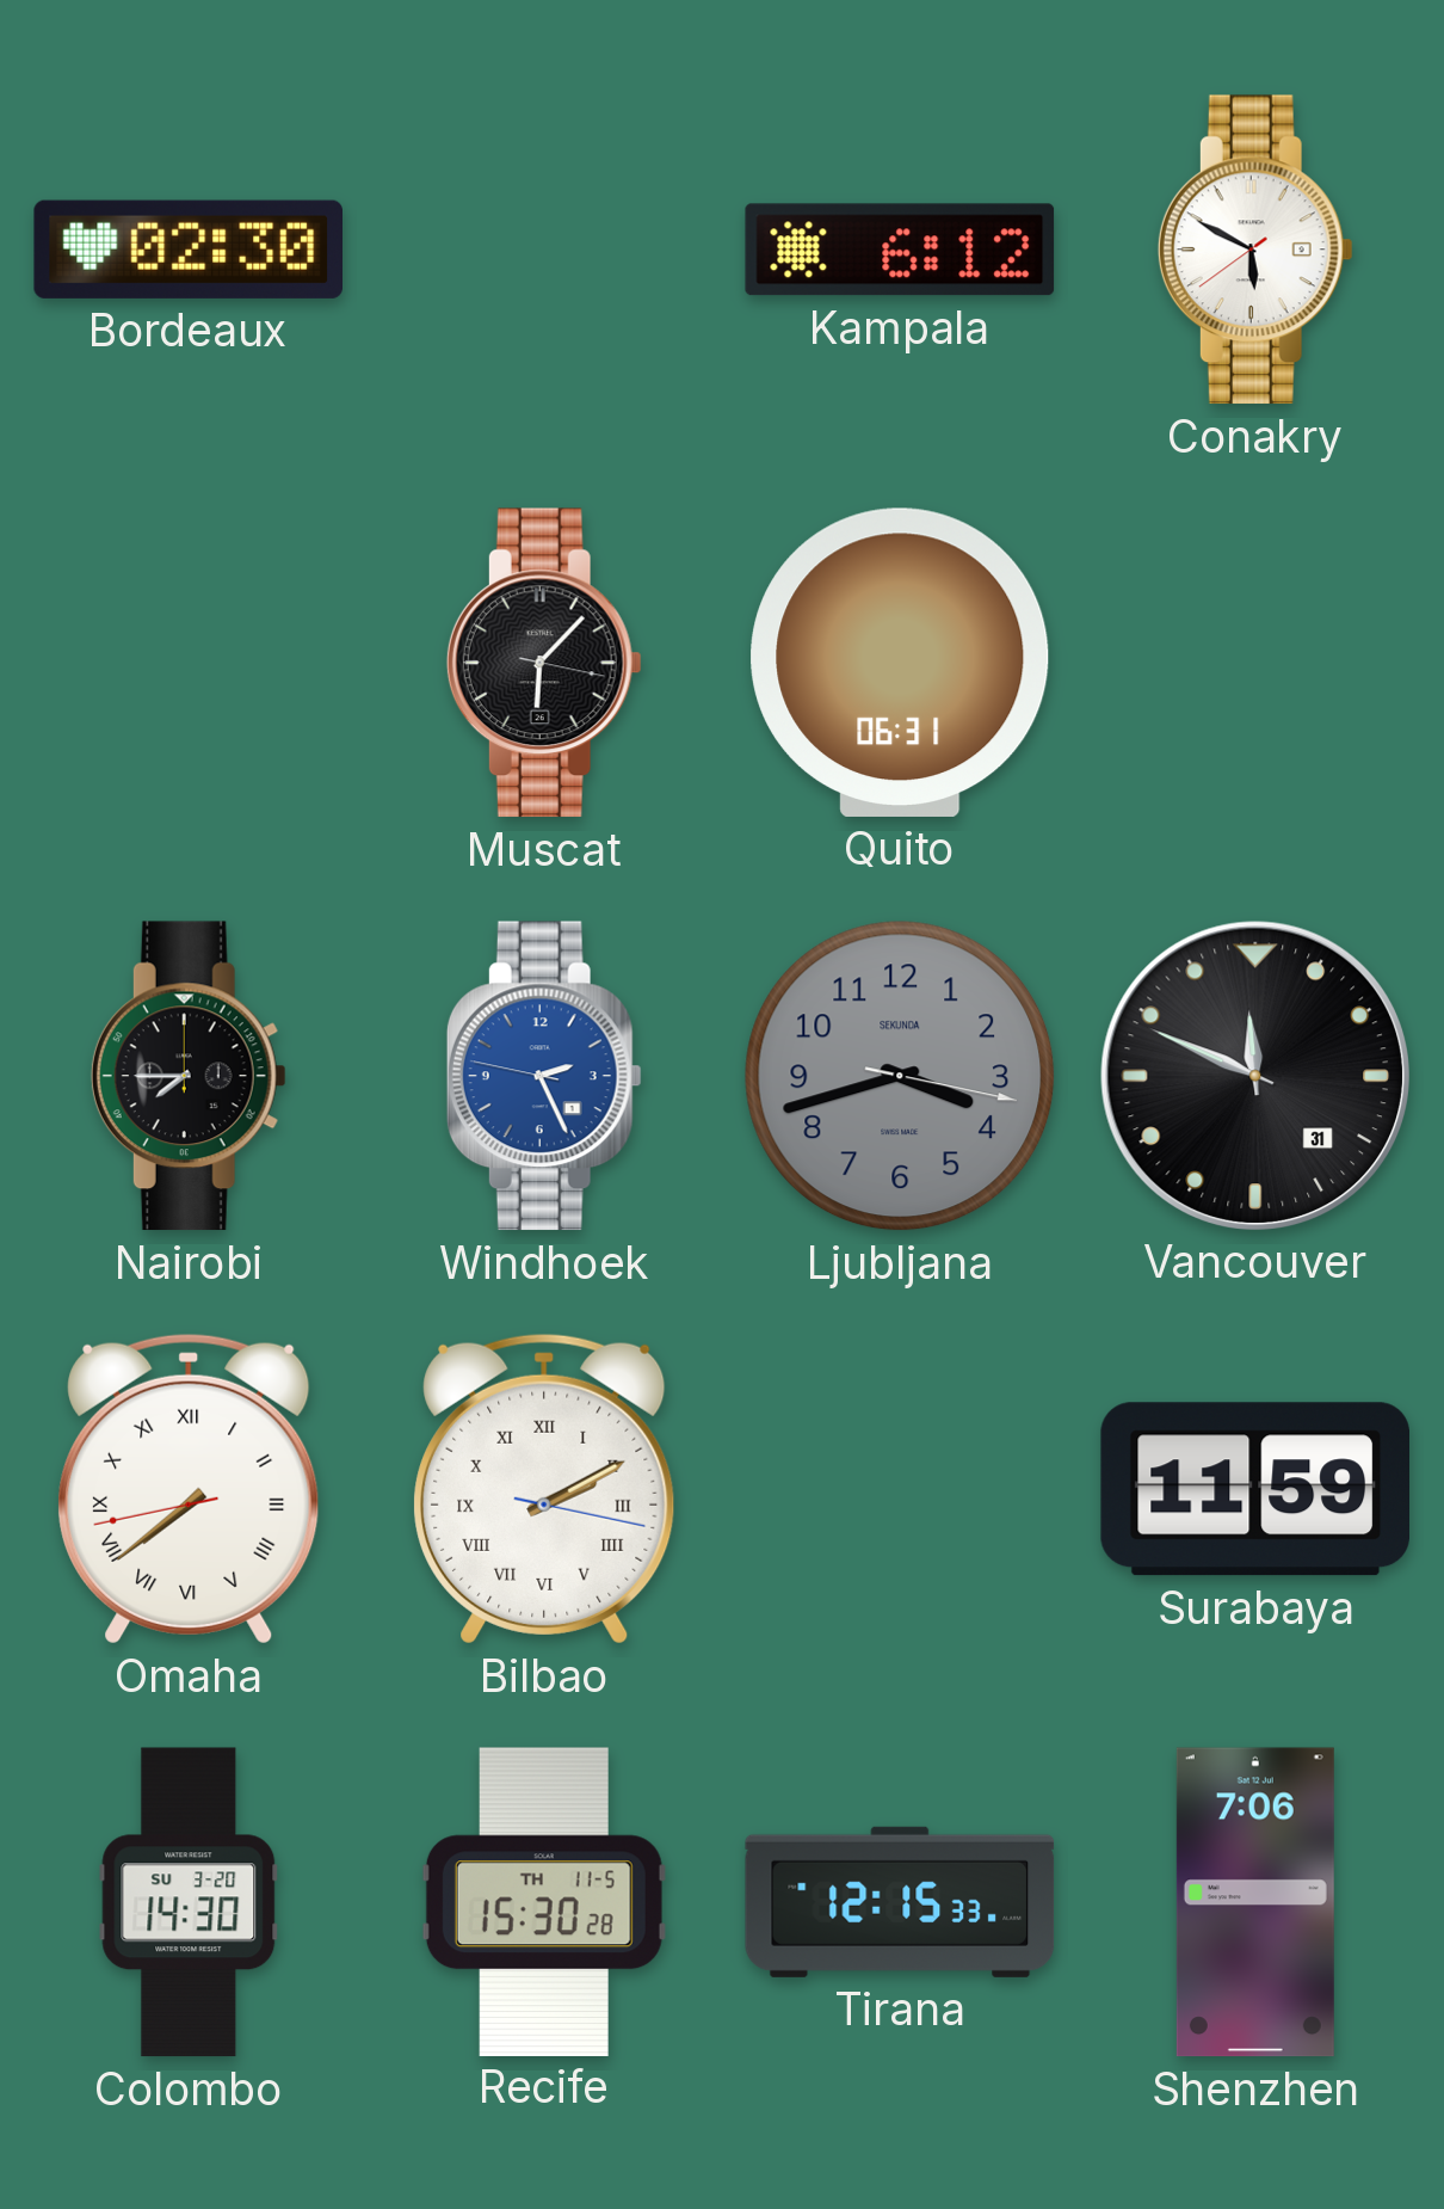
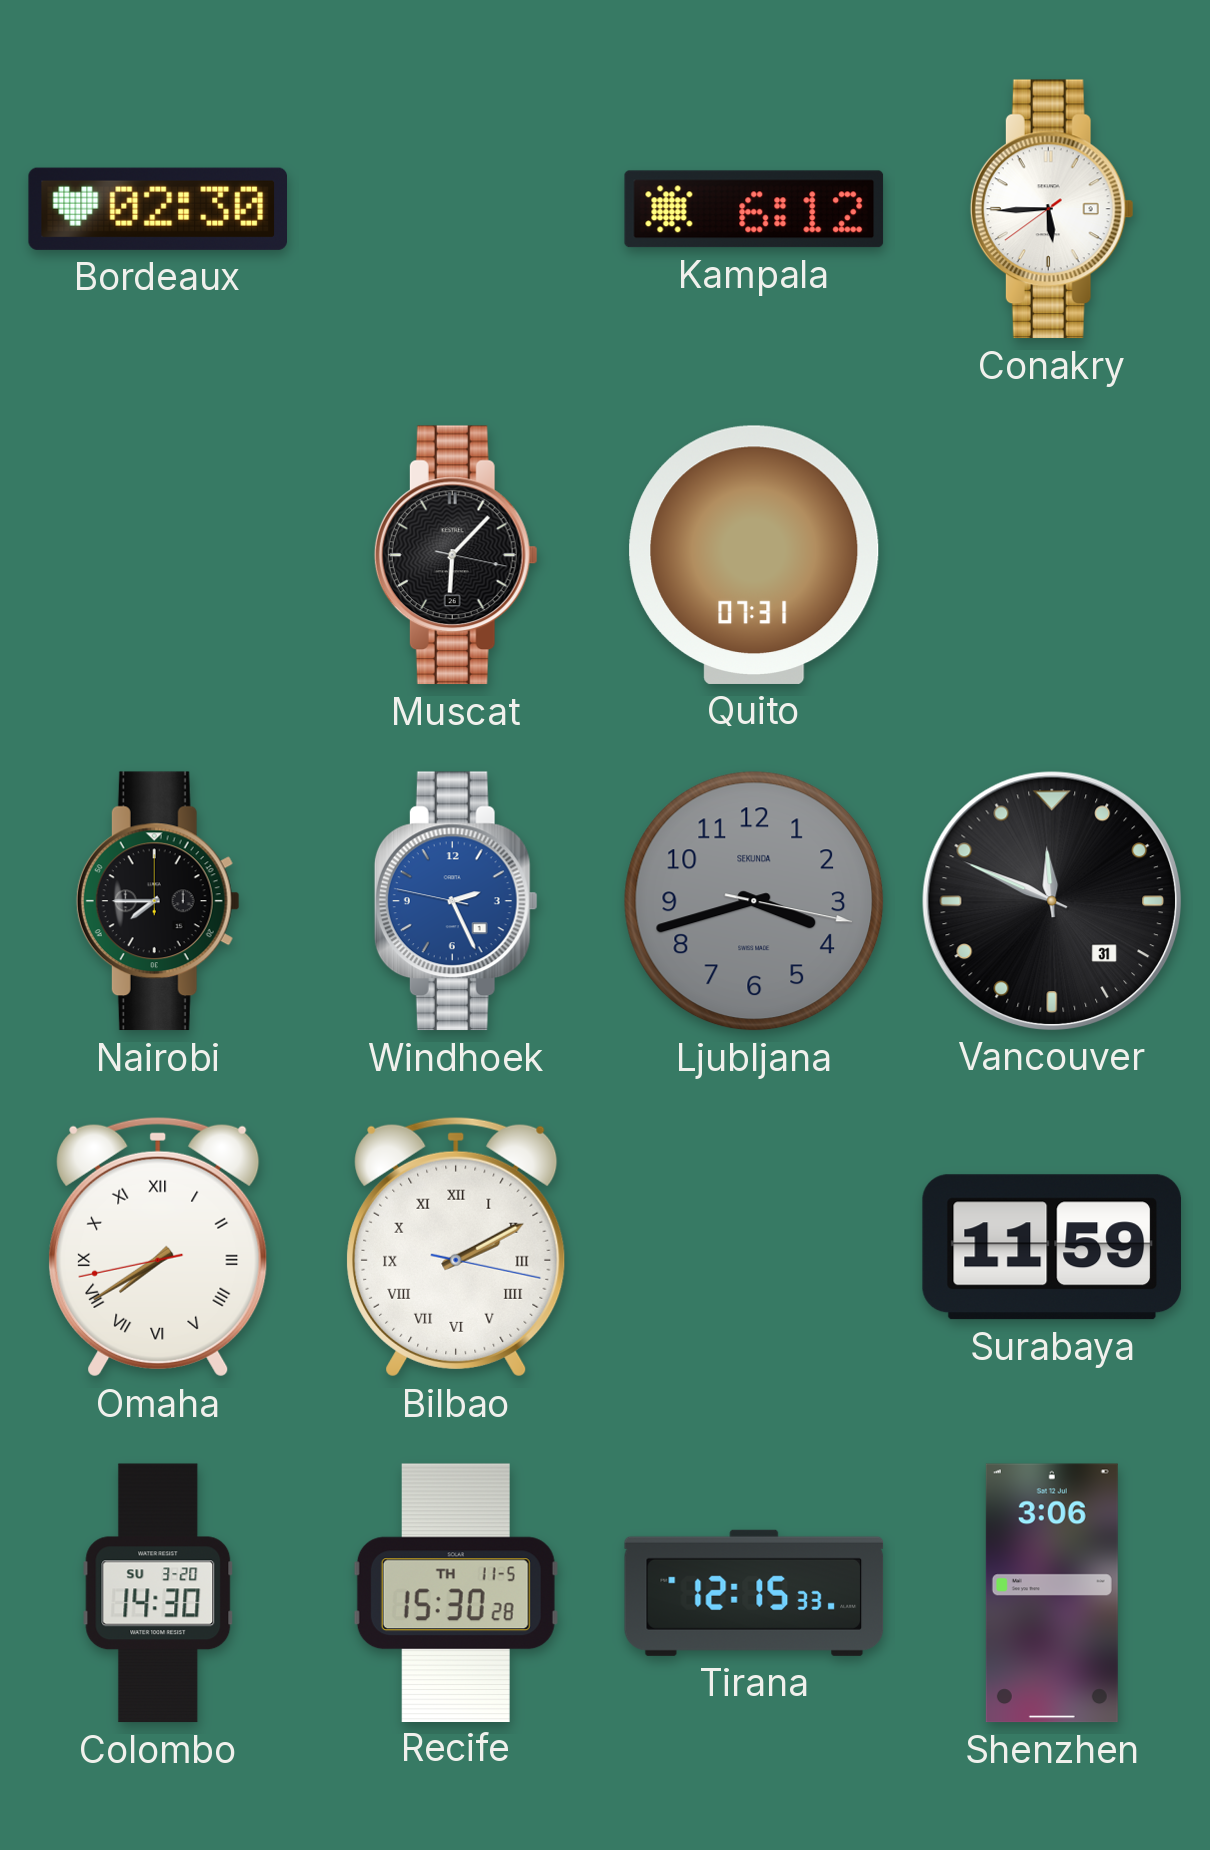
Conakry: 5:49 -> 5:44
Quito: 06:31 -> 07:31
Omaha: 7:38 -> 7:39
Shenzhen: 7:06 -> 3:06
